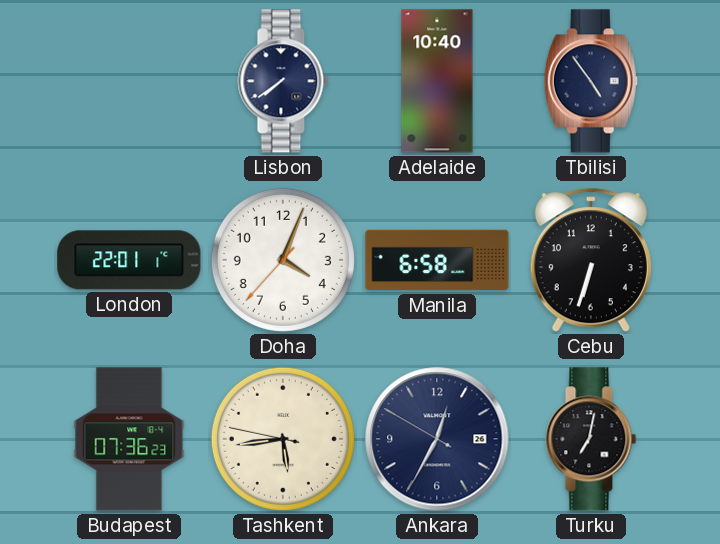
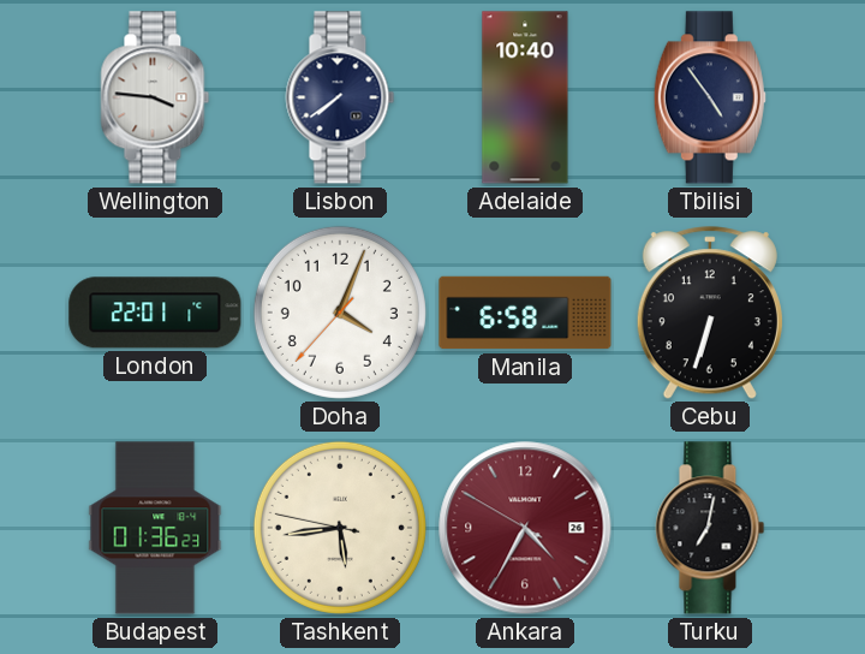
Wellington: none -> 3:46
Budapest: 07:36 -> 01:36
Ankara: 12:34 -> 4:34
Ankara dial: navy -> burgundy
